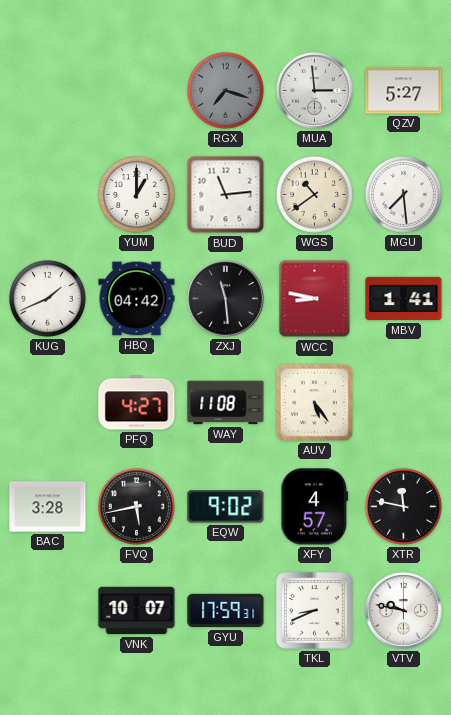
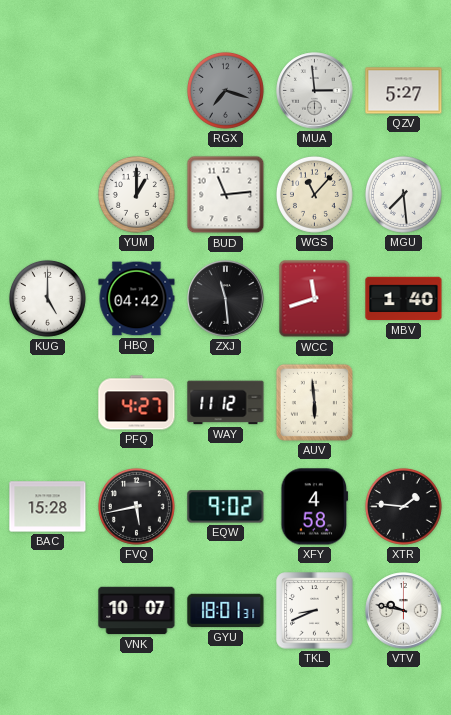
WGS: 10:39 -> 11:07
KUG: 1:41 -> 5:00
WCC: 8:47 -> 11:42
MBV: 1:41 -> 1:40
WAY: 11:08 -> 11:12
AUV: 5:24 -> 5:59
BAC: 3:28 -> 15:28
XFY: 4:57 -> 4:58
XTR: 11:47 -> 1:46
GYU: 17:59 -> 18:01
